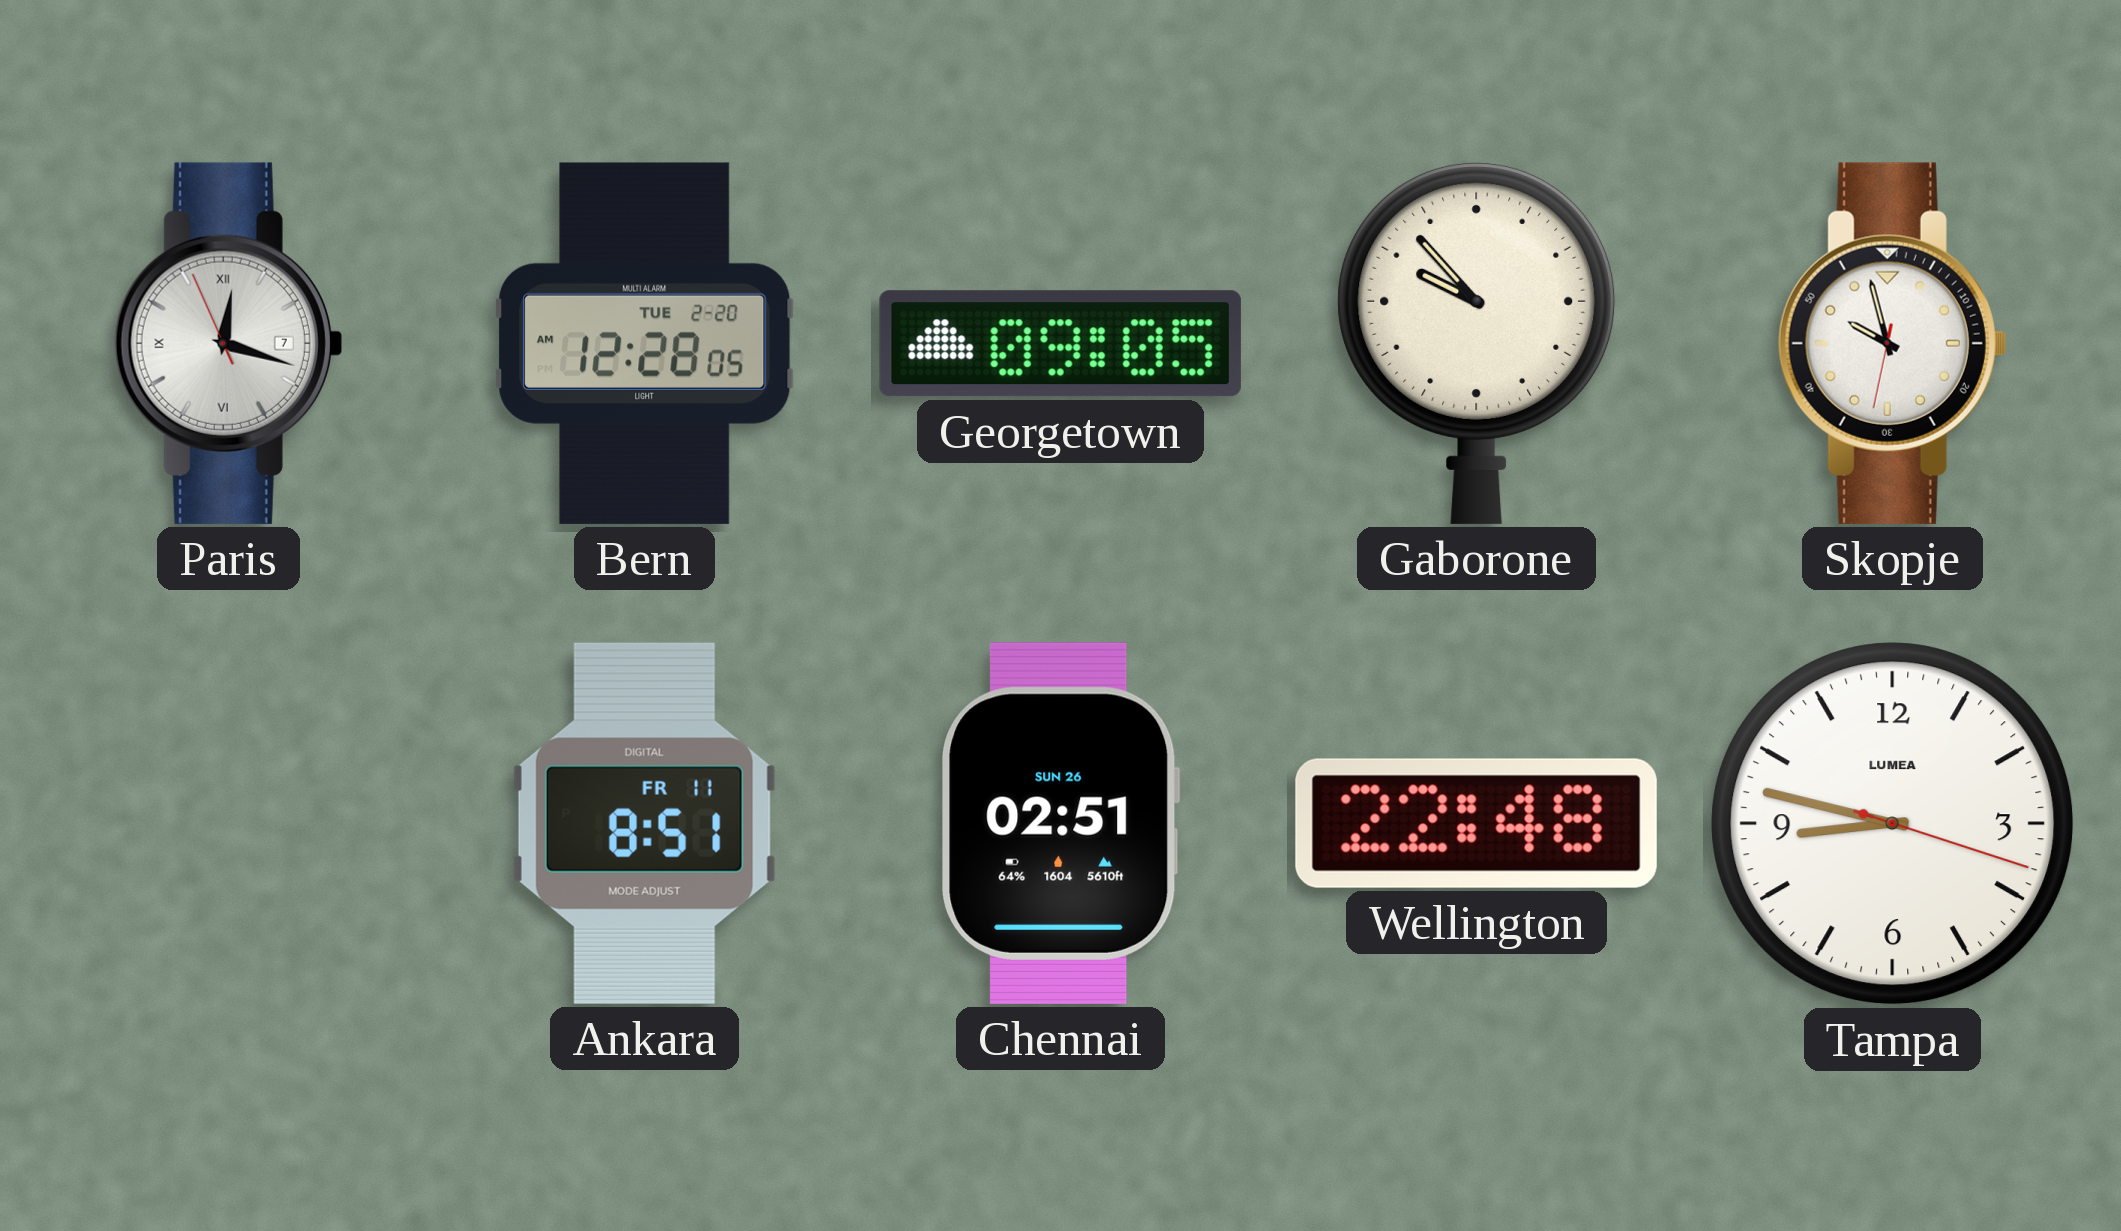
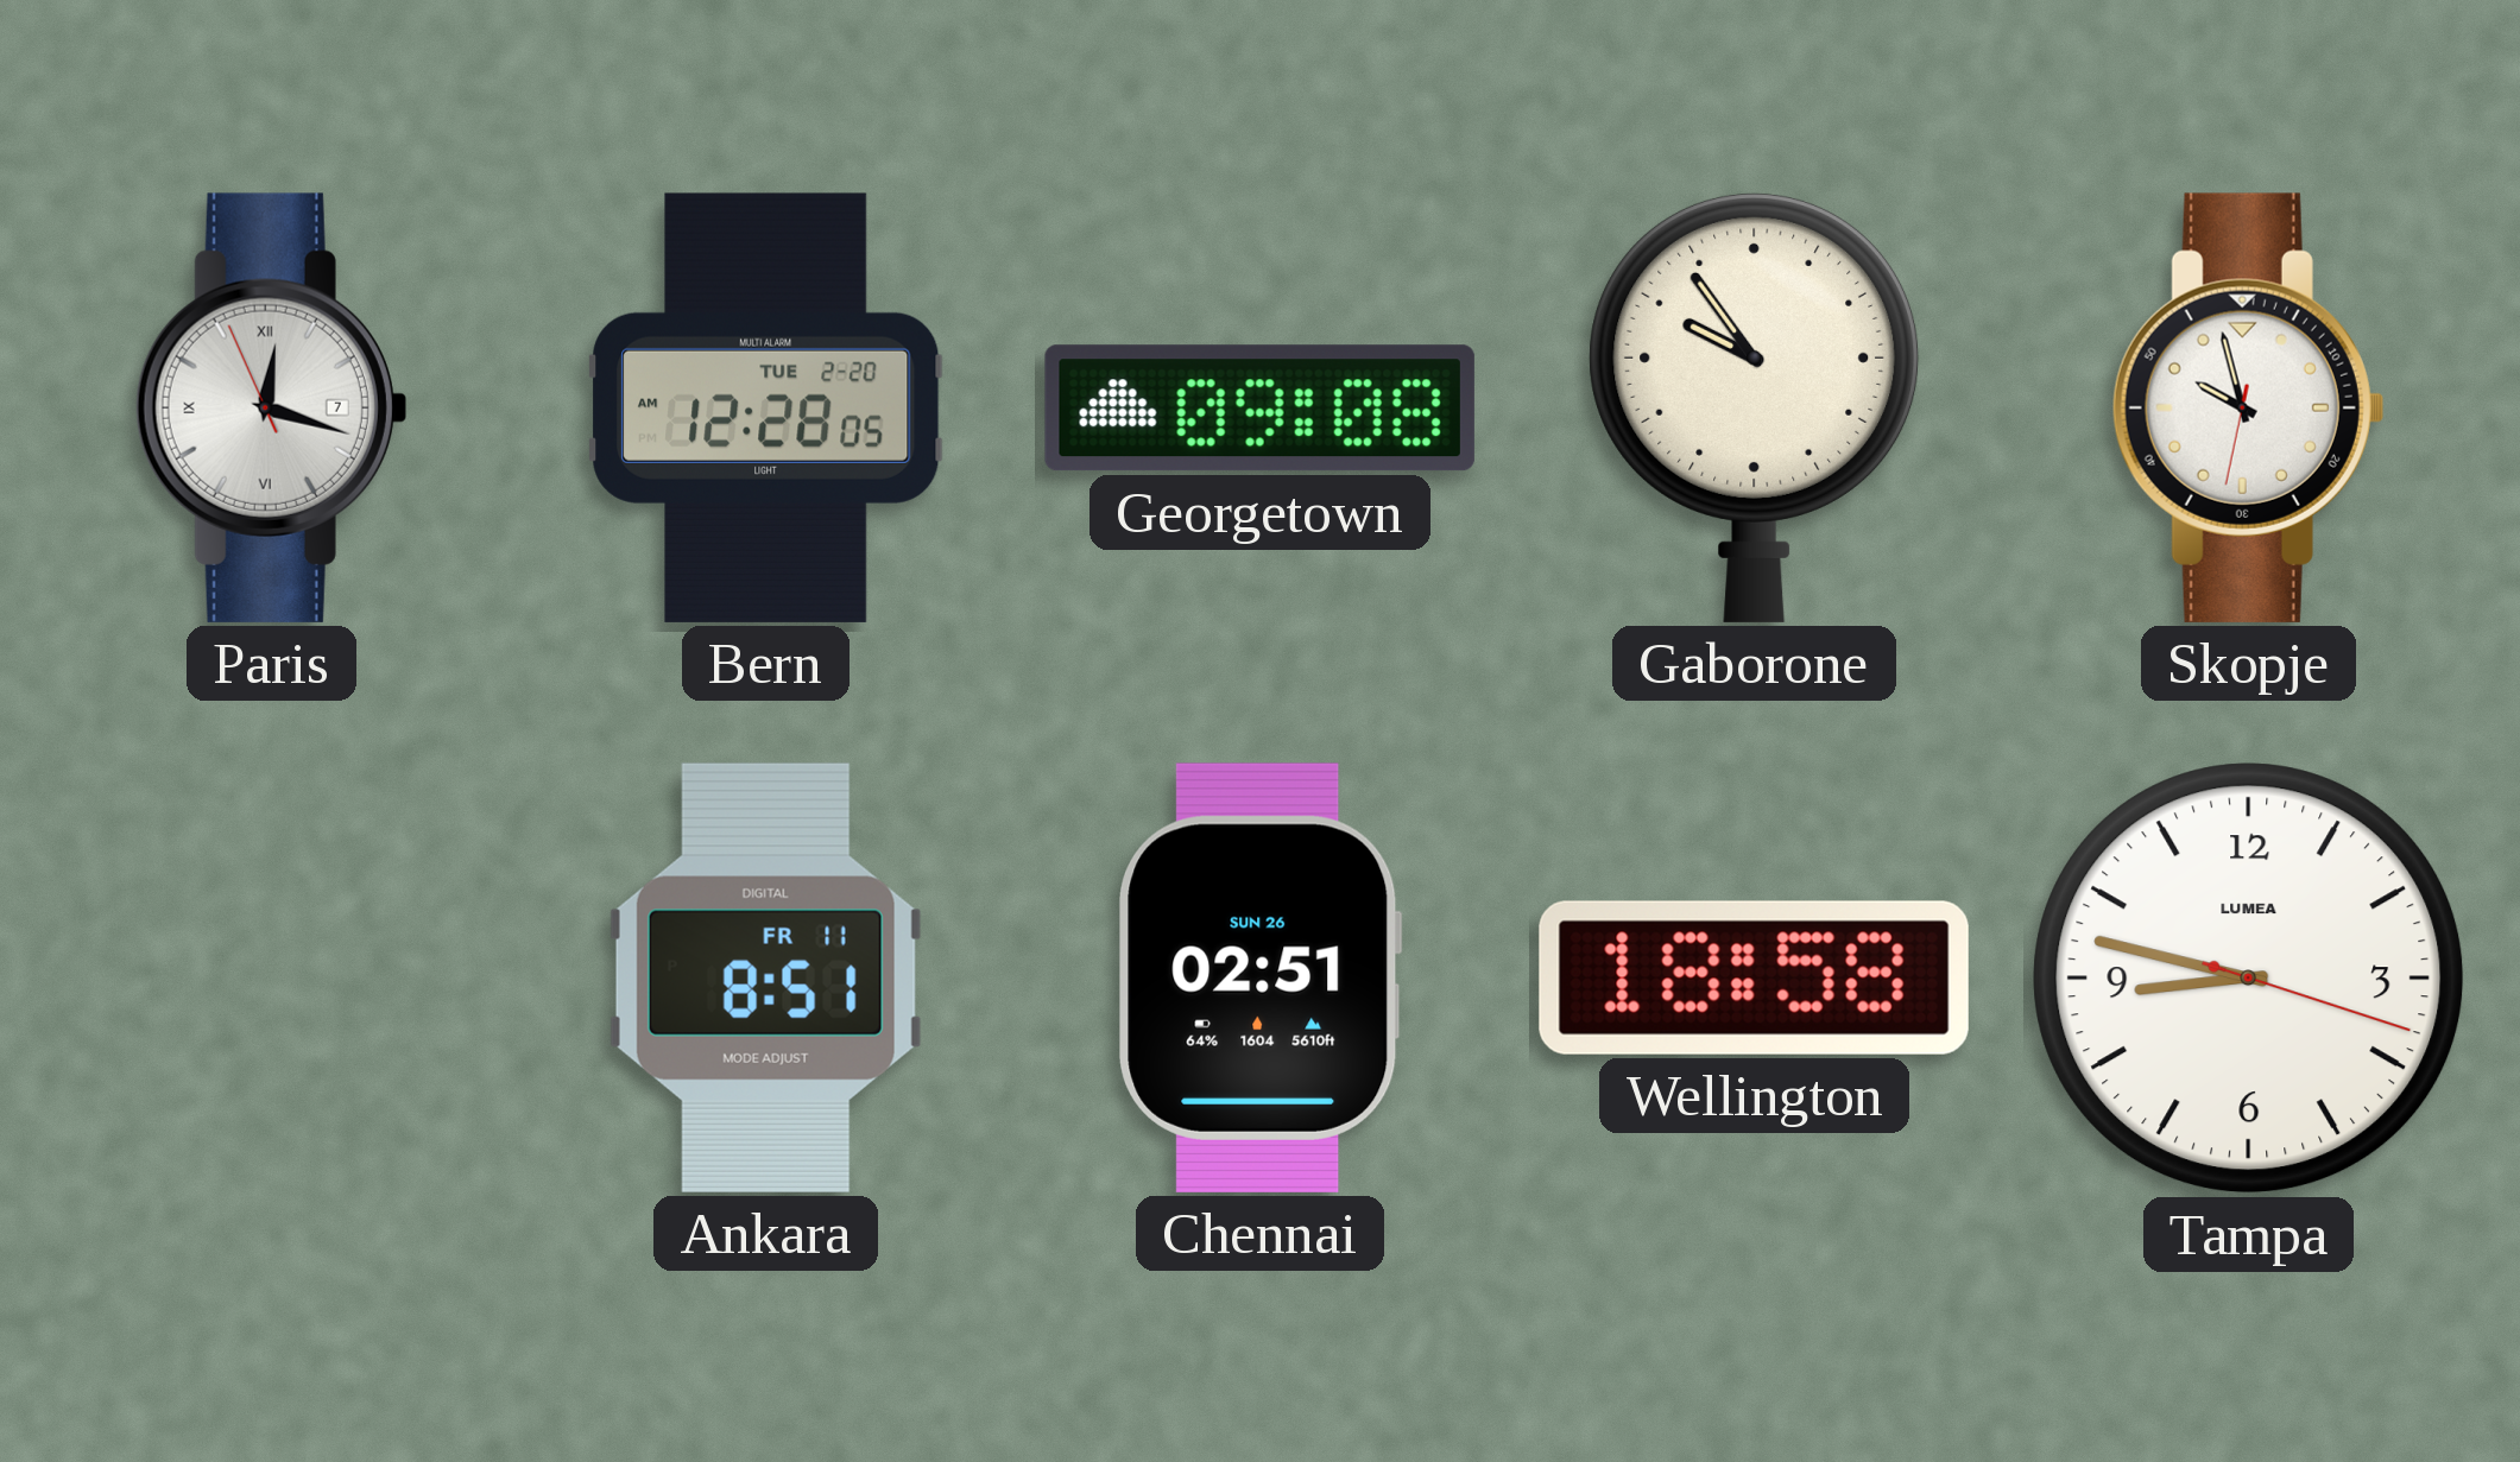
Georgetown: 09:05 -> 09:08
Gaborone: 9:53 -> 9:54
Wellington: 22:48 -> 18:58
